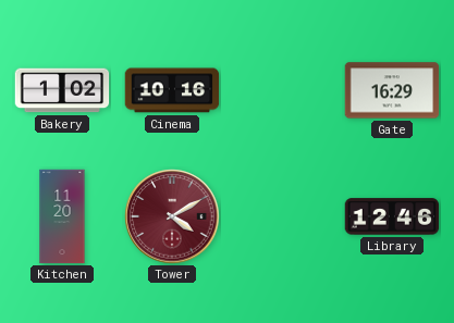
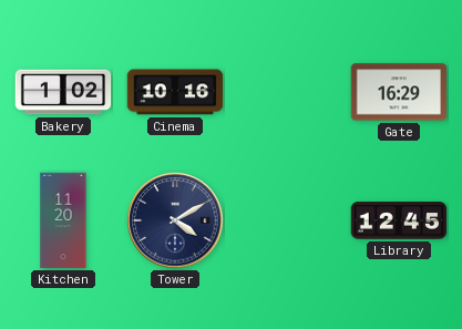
Tower dial: burgundy -> navy
Library: 12:46 -> 12:45
